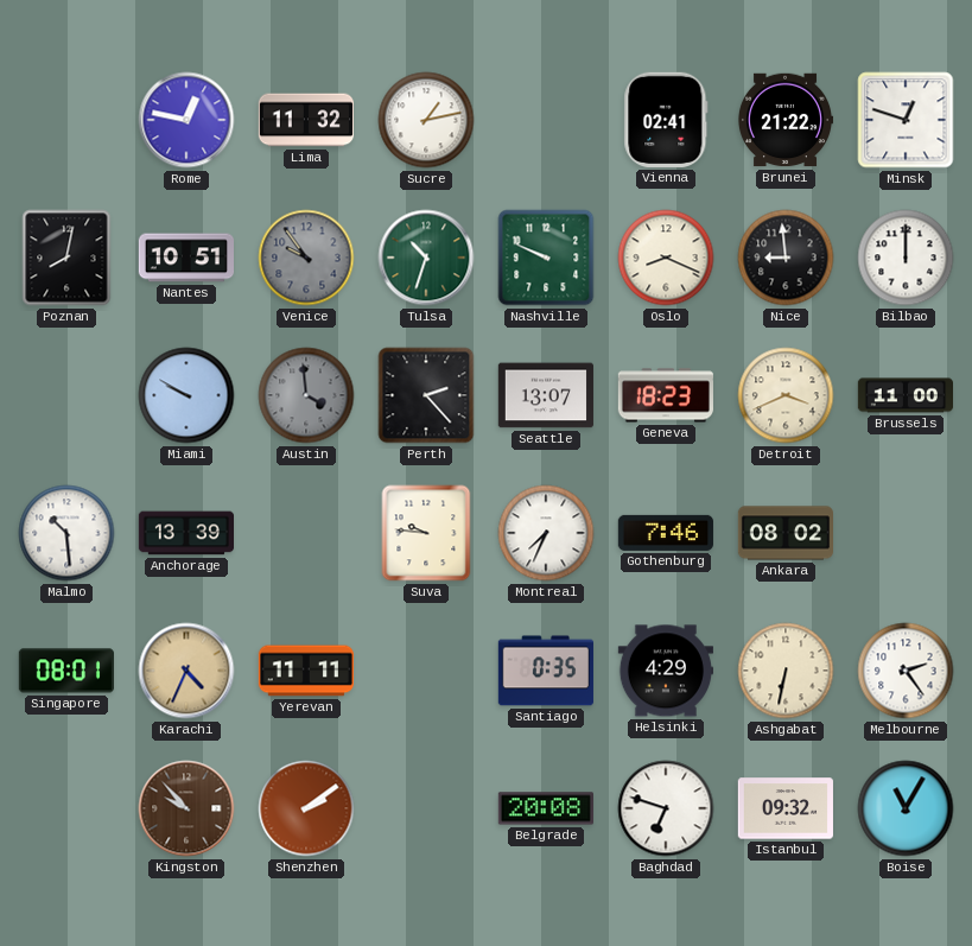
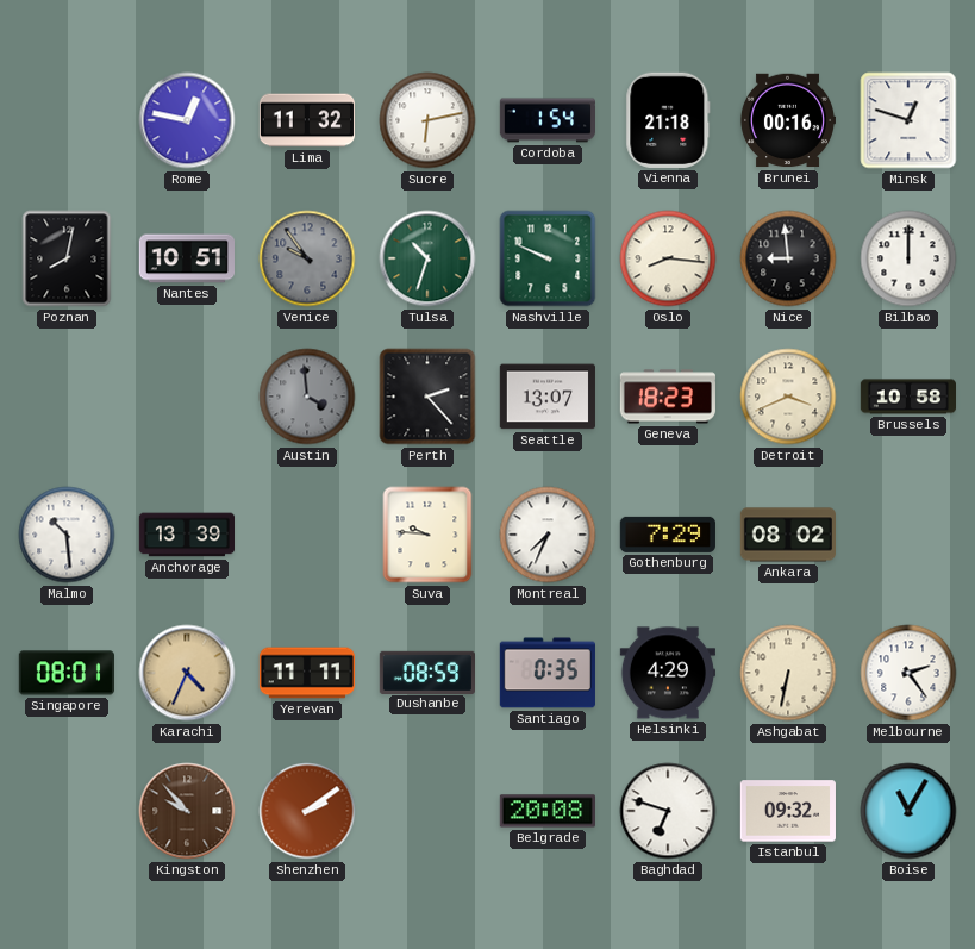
Sucre: 1:13 -> 6:13
Cordoba: none -> 1:54
Vienna: 02:41 -> 21:18
Brunei: 21:22 -> 00:16
Oslo: 8:19 -> 8:16
Miami: 9:50 -> none
Brussels: 11:00 -> 10:58
Gothenburg: 7:46 -> 7:29
Dushanbe: none -> 08:59
